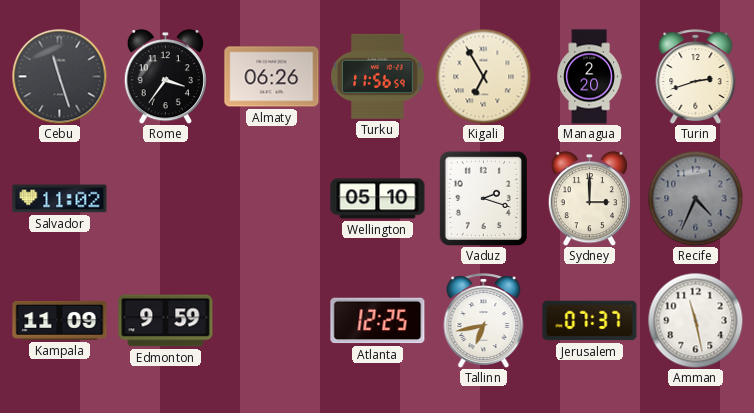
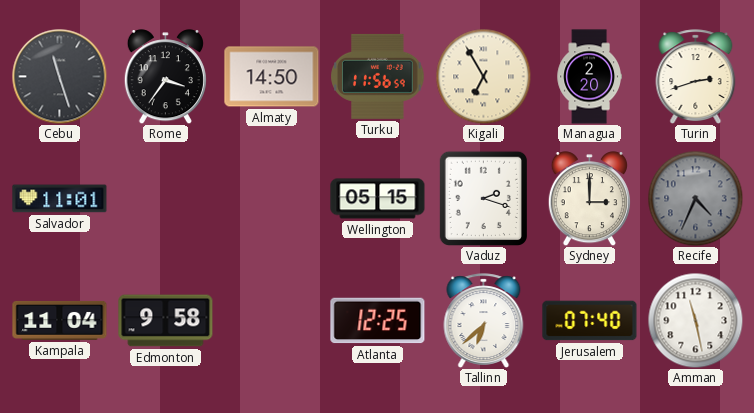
Almaty: 06:26 -> 14:50
Salvador: 11:02 -> 11:01
Wellington: 05:10 -> 05:15
Kampala: 11:09 -> 11:04
Edmonton: 9:59 -> 9:58
Tallinn: 6:43 -> 6:38
Jerusalem: 07:37 -> 07:40
